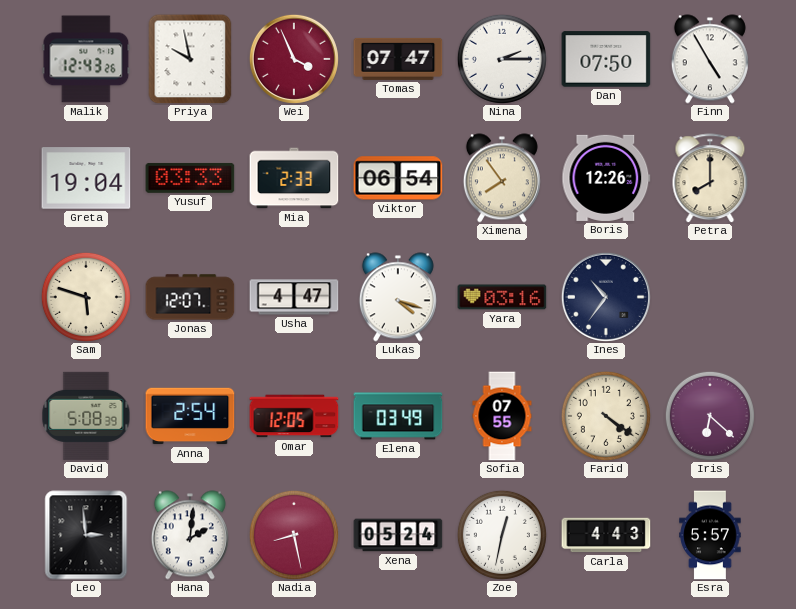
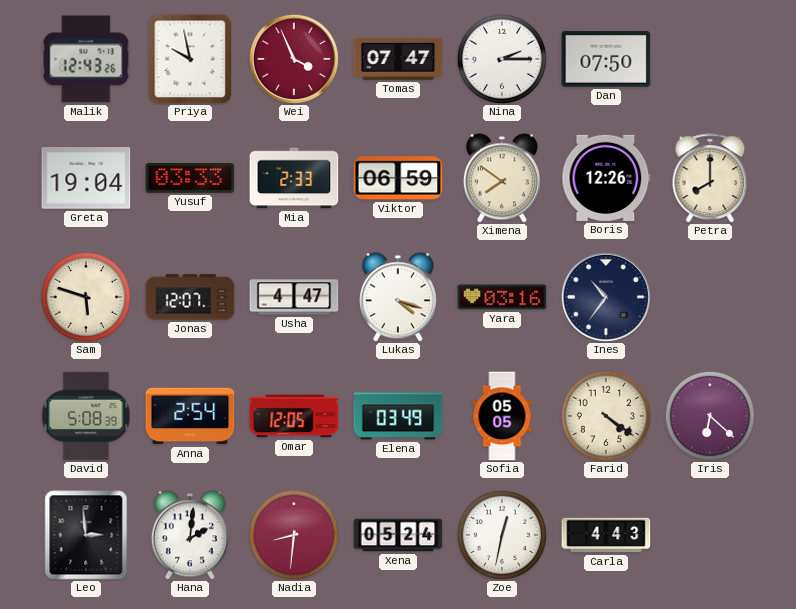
Finn: 4:55 -> none
Viktor: 06:54 -> 06:59
Ximena: 7:54 -> 7:51
Sofia: 07:55 -> 05:05
Nadia: 8:28 -> 8:31
Esra: 5:57 -> none
